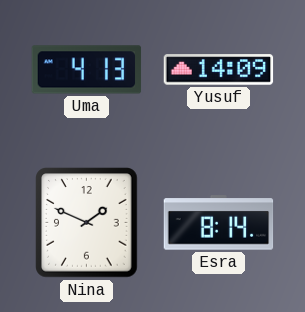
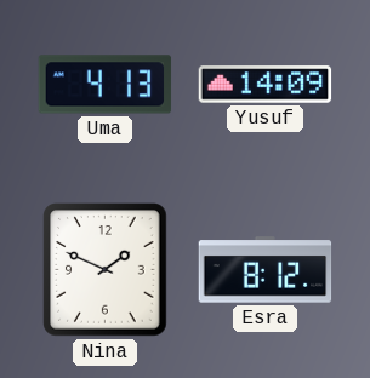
Esra: 8:14 -> 8:12
